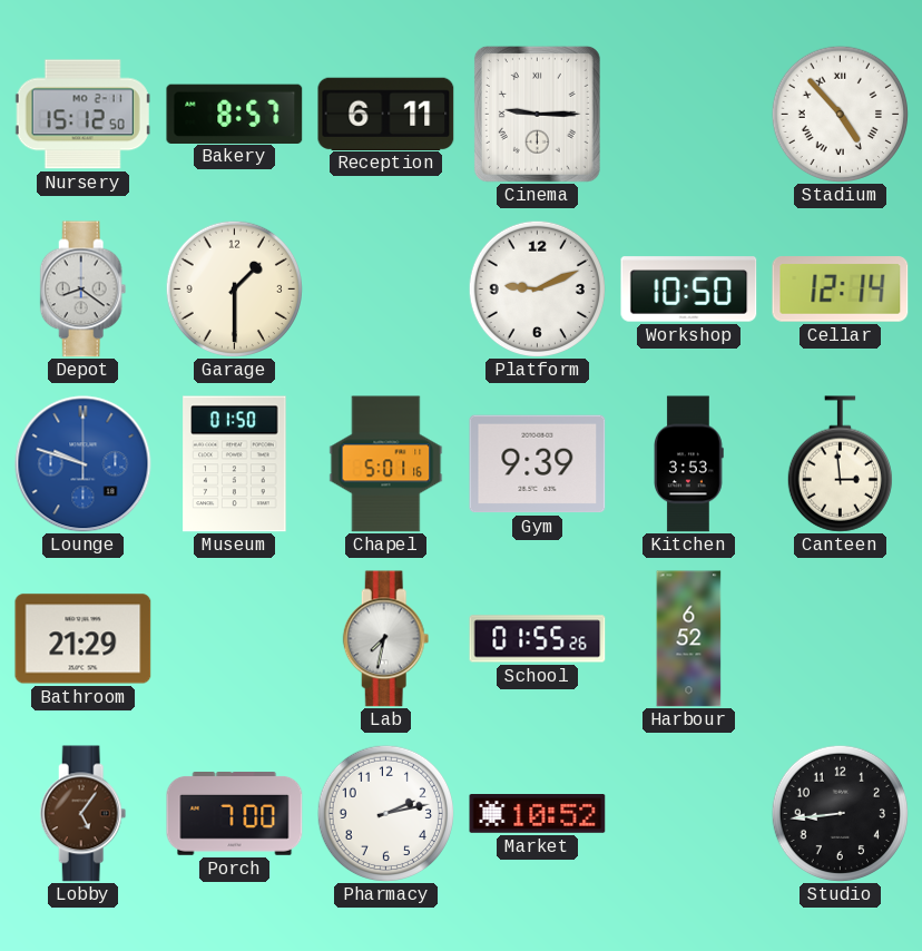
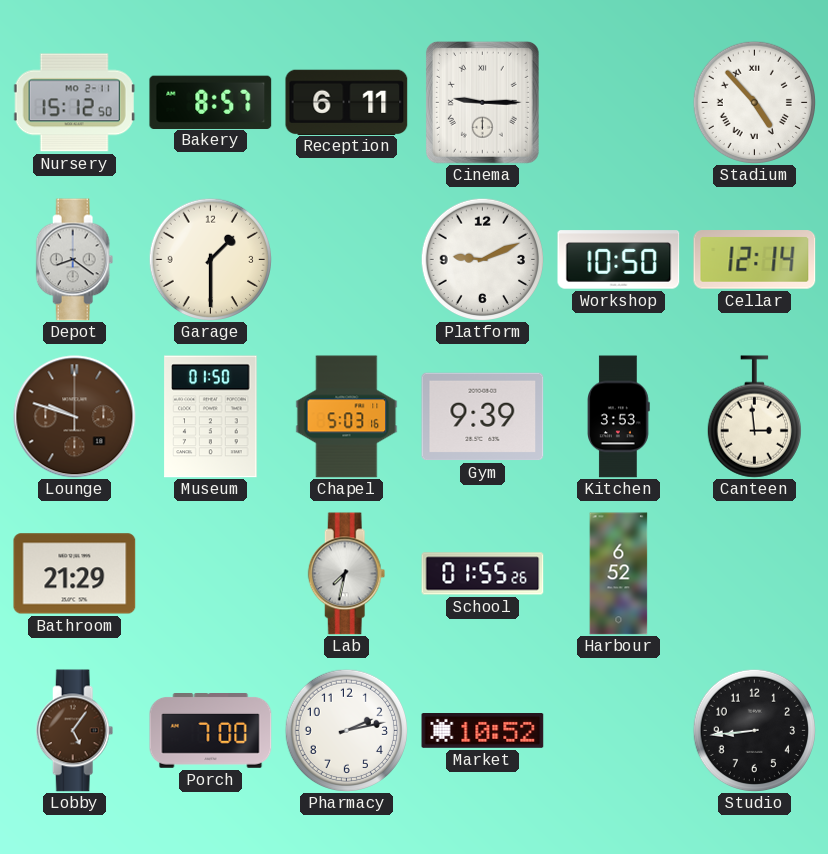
Lounge dial: blue -> brown
Chapel: 5:01 -> 5:03
